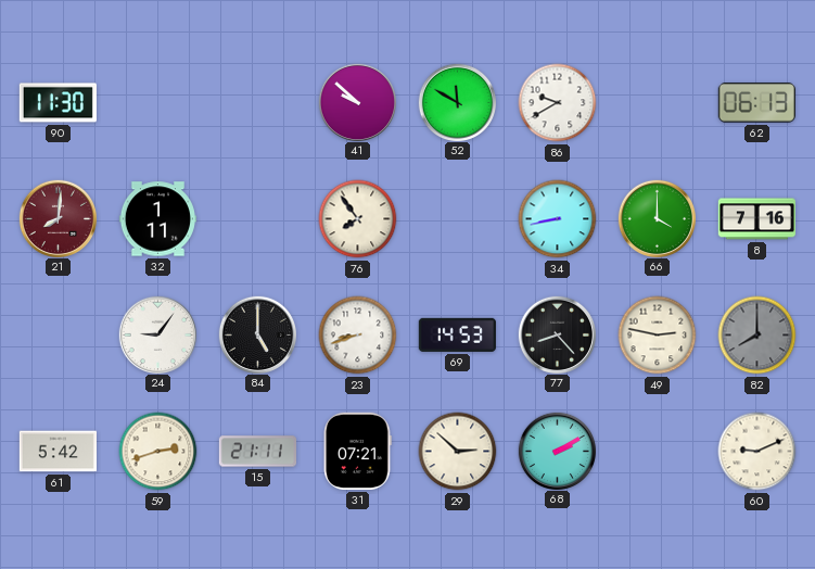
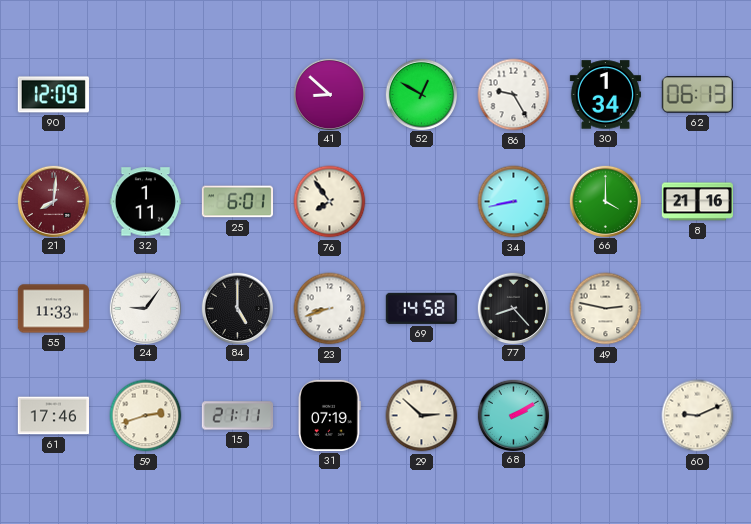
90: 11:30 -> 12:09
41: 9:52 -> 8:52
52: 11:50 -> 12:50
86: 9:40 -> 9:25
30: none -> 1:34
25: none -> 6:01
8: 7:16 -> 21:16
55: none -> 11:33
69: 14:53 -> 14:58
82: 8:00 -> none
61: 5:42 -> 17:46
31: 07:21 -> 07:19
